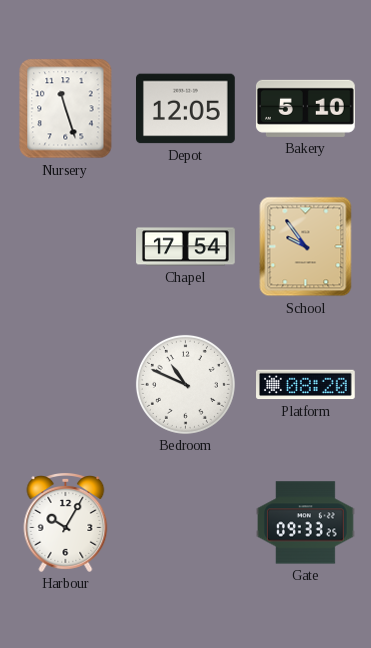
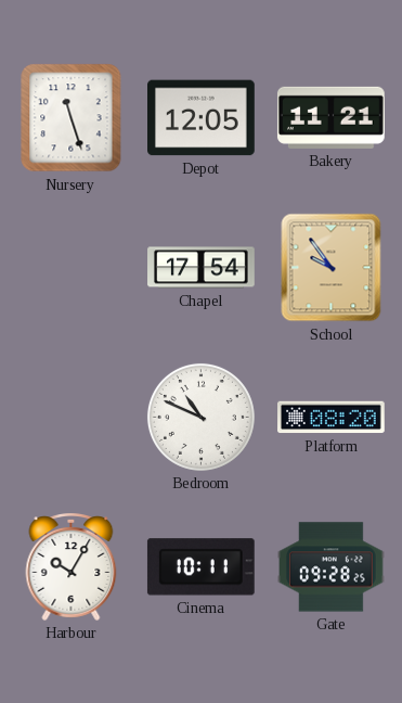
Bakery: 5:10 -> 11:21
Cinema: none -> 10:11
Gate: 09:33 -> 09:28
